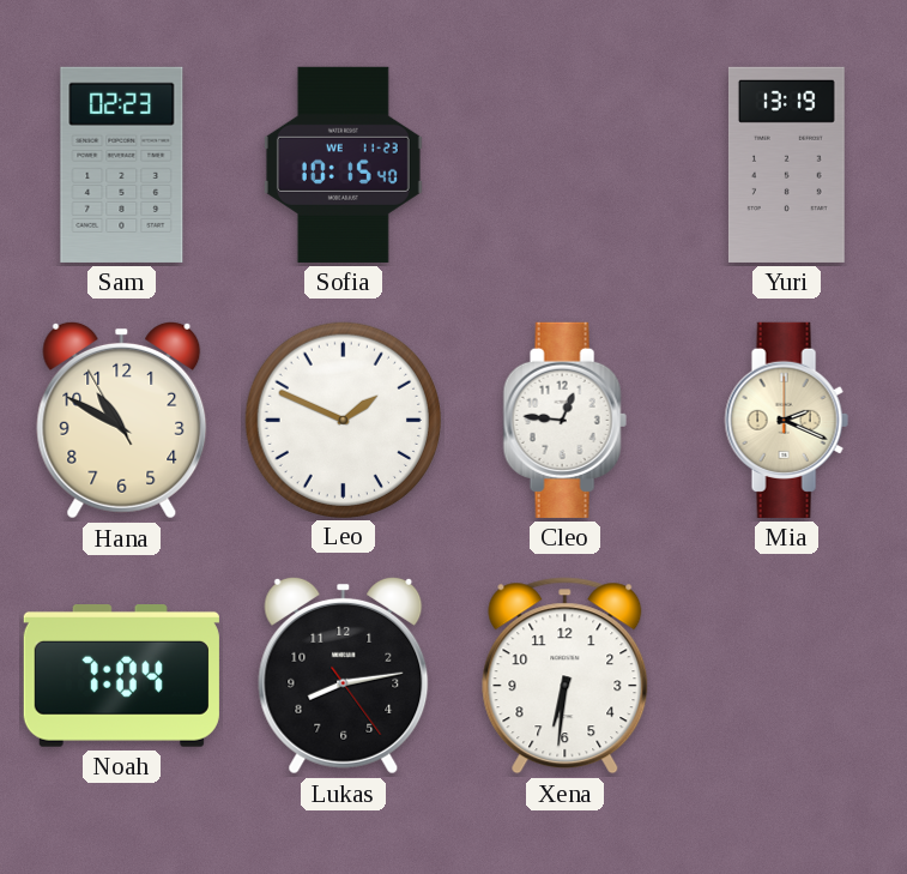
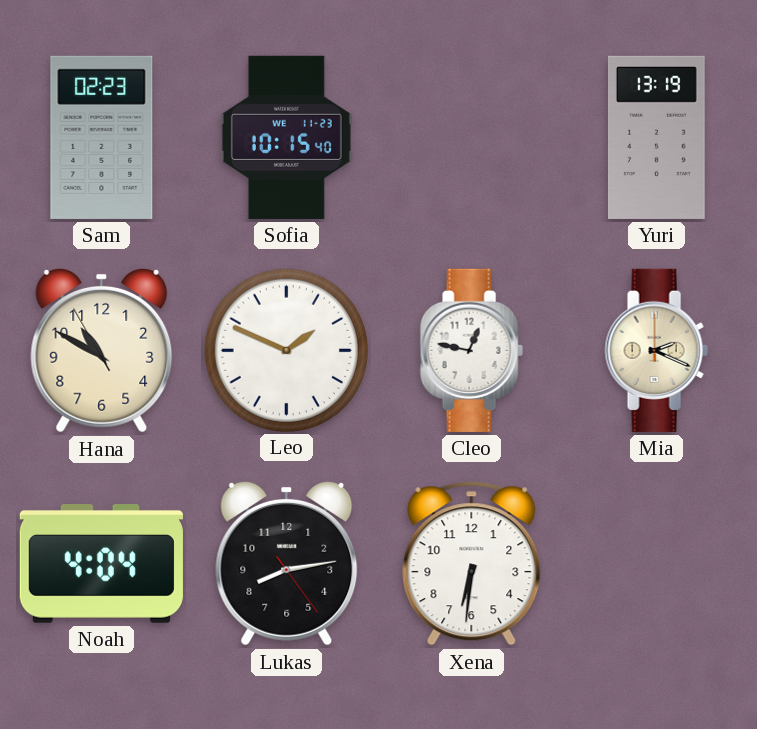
Cleo: 12:46 -> 12:47
Noah: 7:04 -> 4:04
